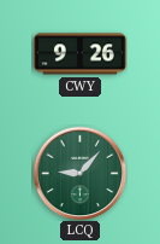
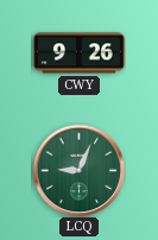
LCQ: 9:07 -> 9:04
